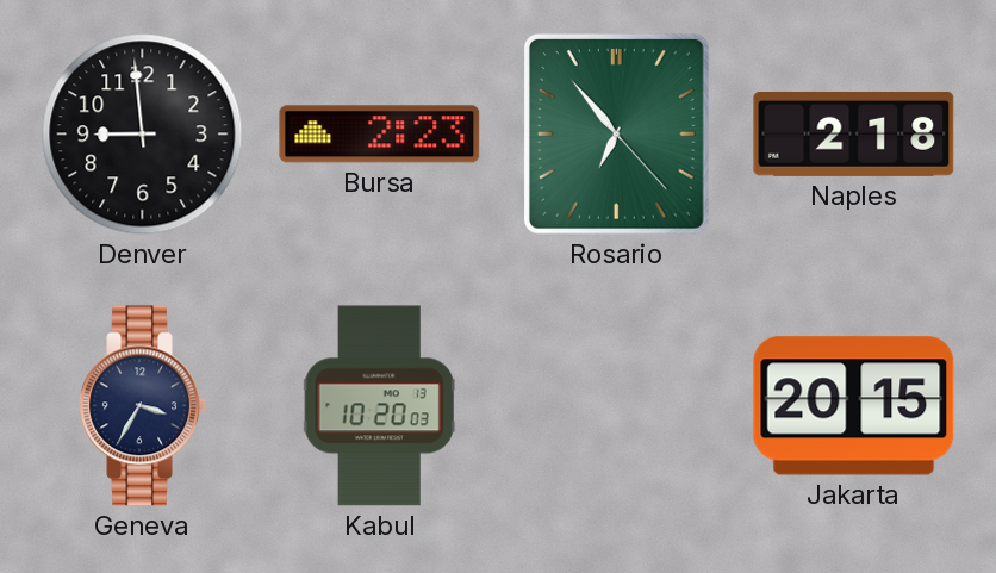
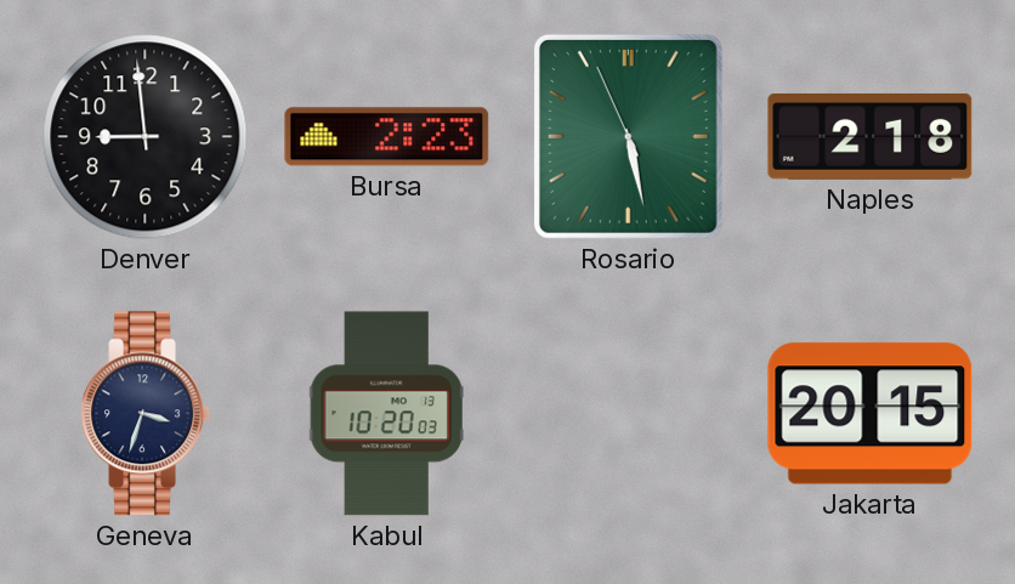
Rosario: 6:53 -> 5:27
Geneva: 3:35 -> 3:33
